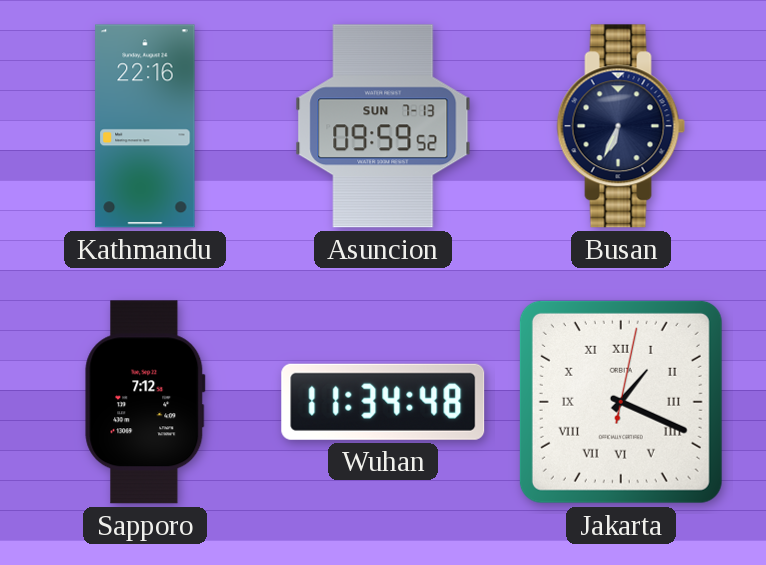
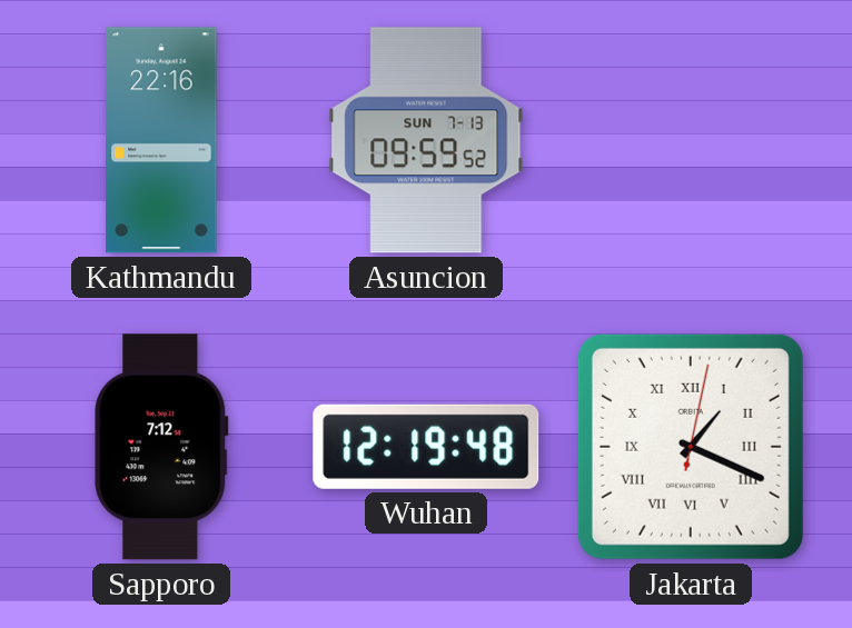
Busan: 6:34 -> none
Wuhan: 11:34 -> 12:19
